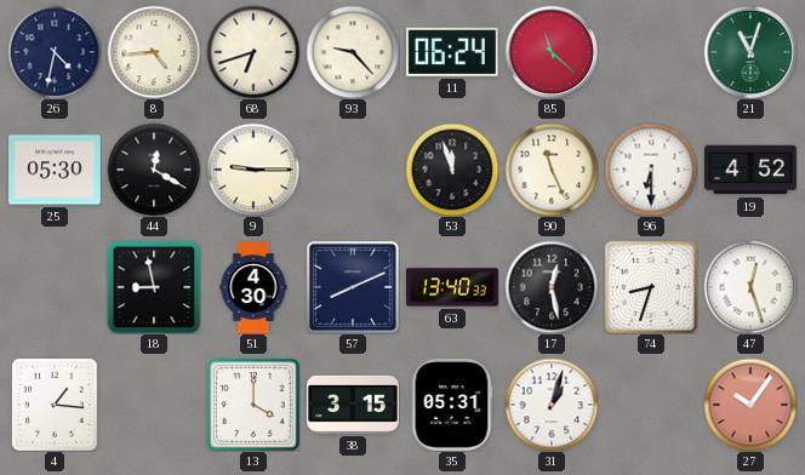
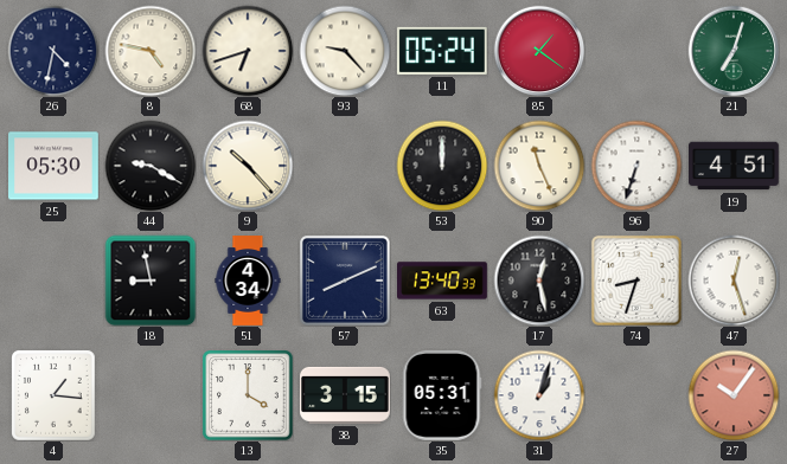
8: 4:44 -> 4:47
11: 06:24 -> 05:24
85: 11:22 -> 1:21
21: 11:03 -> 7:03
44: 12:20 -> 9:20
9: 9:15 -> 10:23
53: 11:57 -> 12:00
96: 6:30 -> 6:33
19: 4:52 -> 4:51
51: 4:30 -> 4:34
